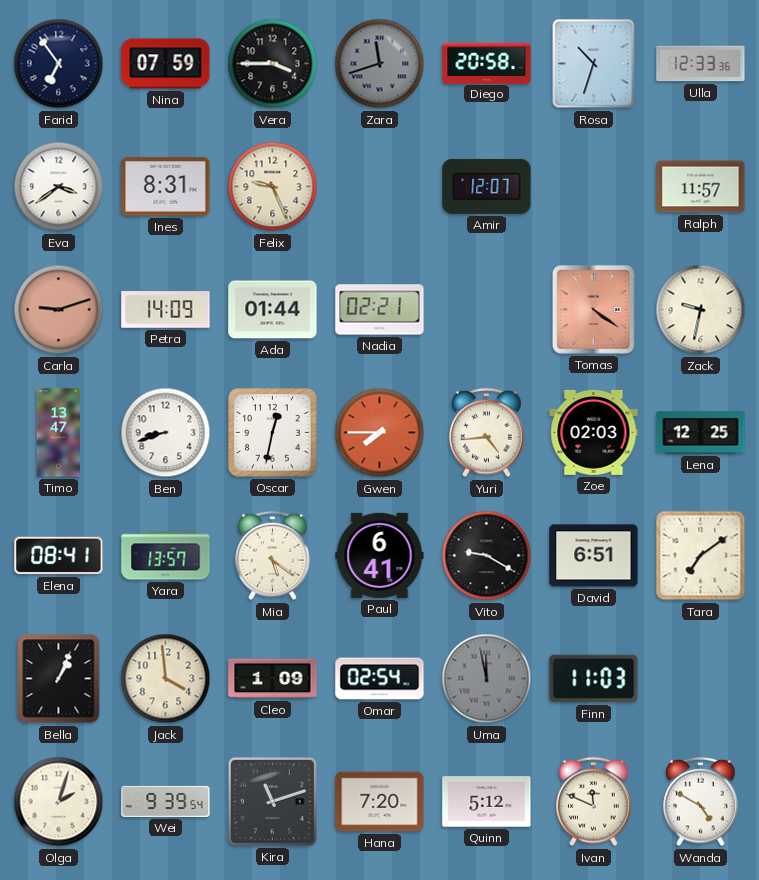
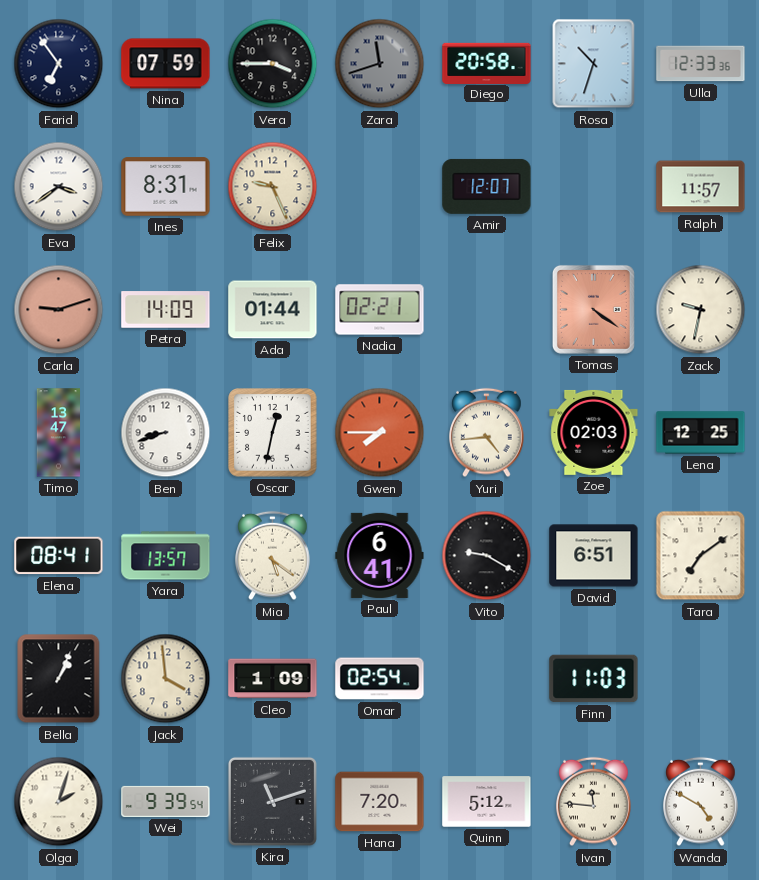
Uma: 11:58 -> none
Ivan: 11:49 -> 11:46
